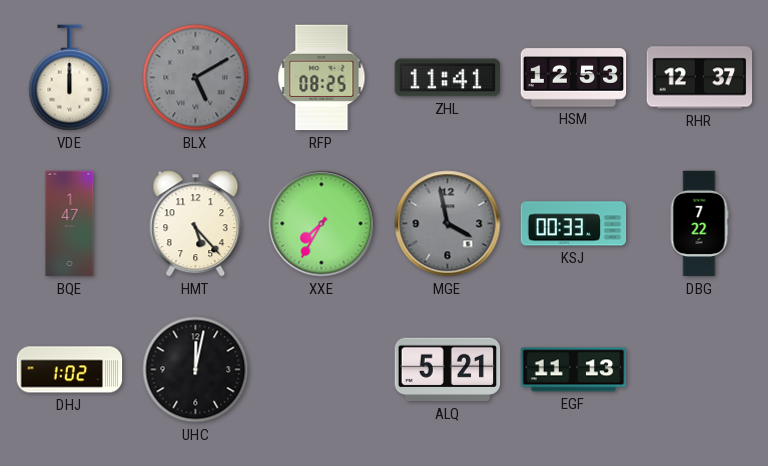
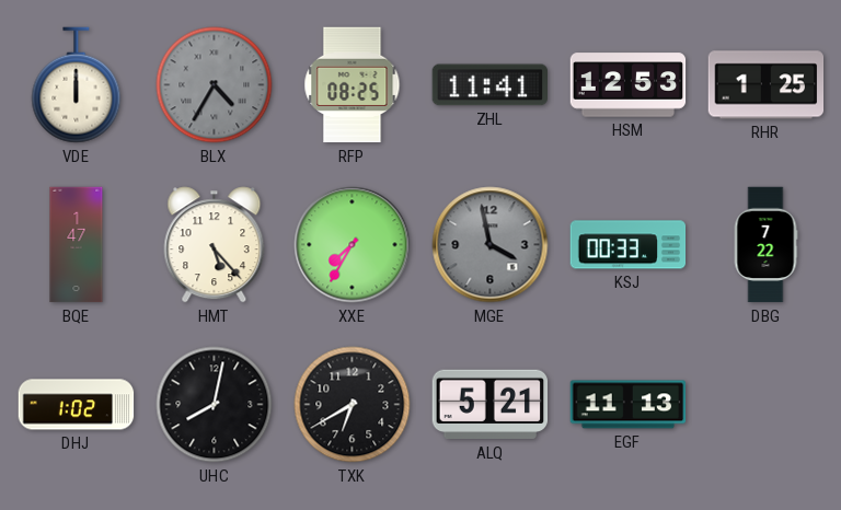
BLX: 5:10 -> 4:35
RHR: 12:37 -> 1:25
UHC: 12:02 -> 8:02
TXK: none -> 6:40
